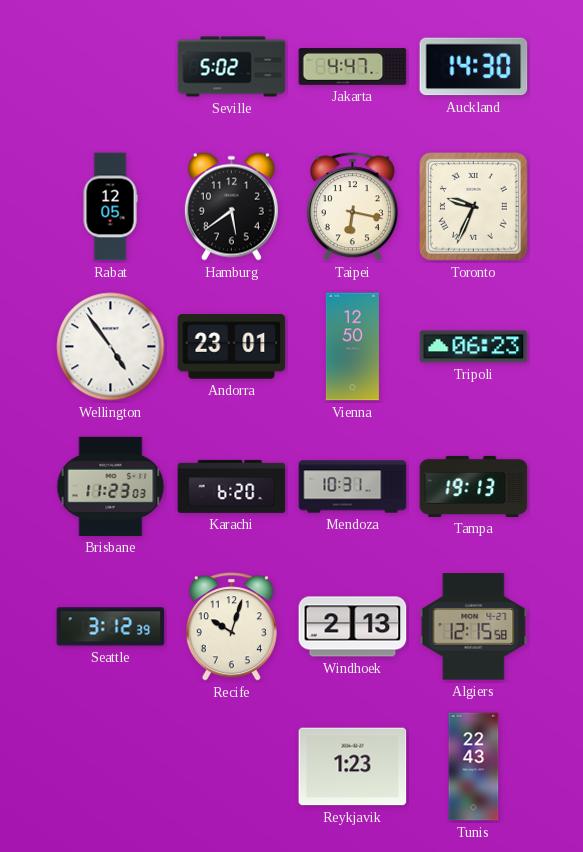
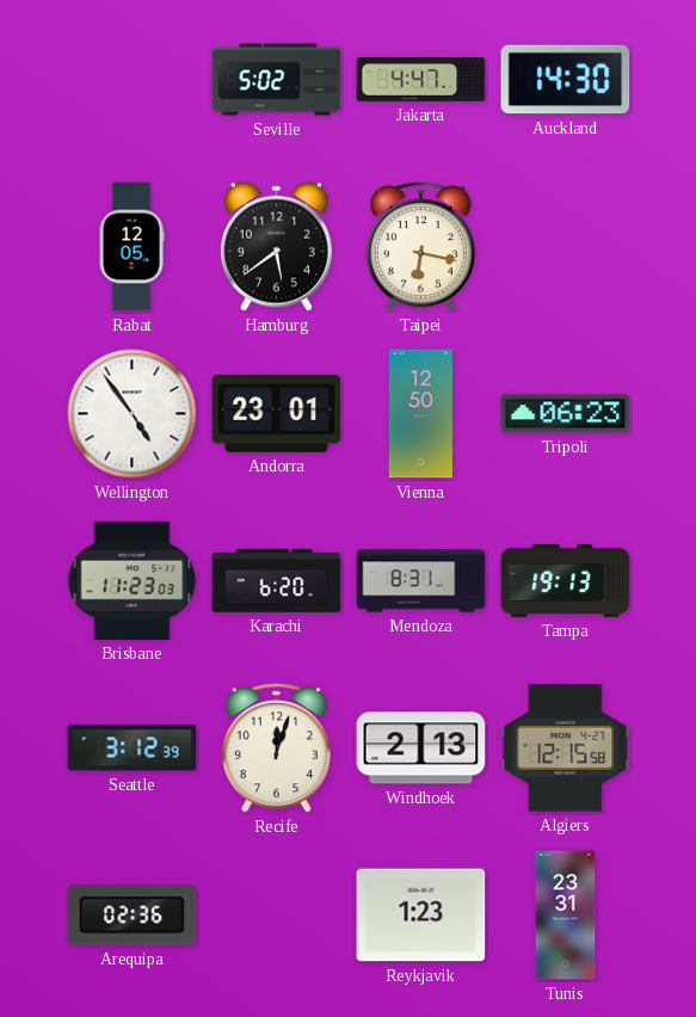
Toronto: 9:34 -> none
Mendoza: 10:31 -> 8:31
Recife: 10:03 -> 12:03
Arequipa: none -> 02:36
Tunis: 22:43 -> 23:31
